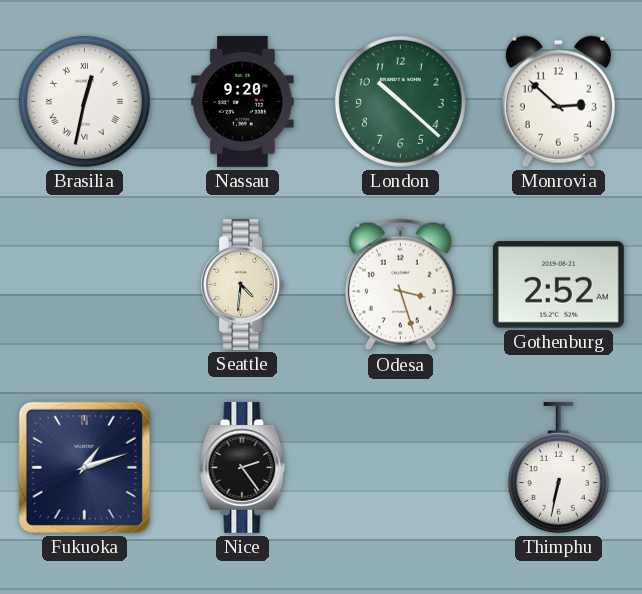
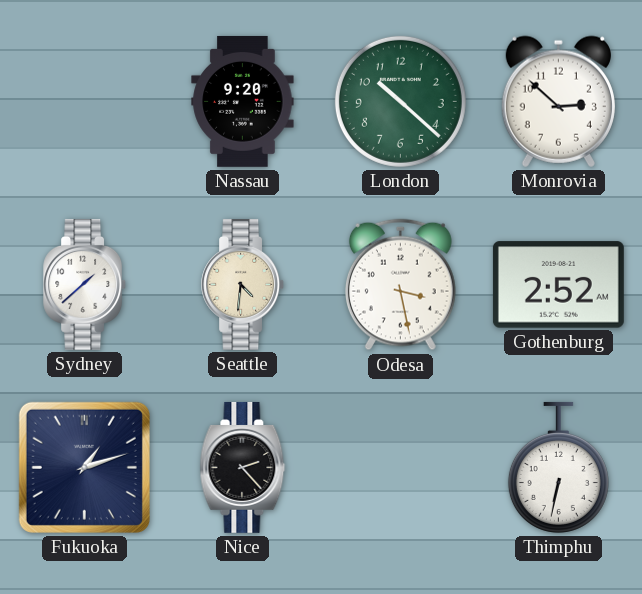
Brasilia: 12:32 -> none
Sydney: none -> 1:38
Odesa: 3:27 -> 3:28
Nice: 2:24 -> 2:23
